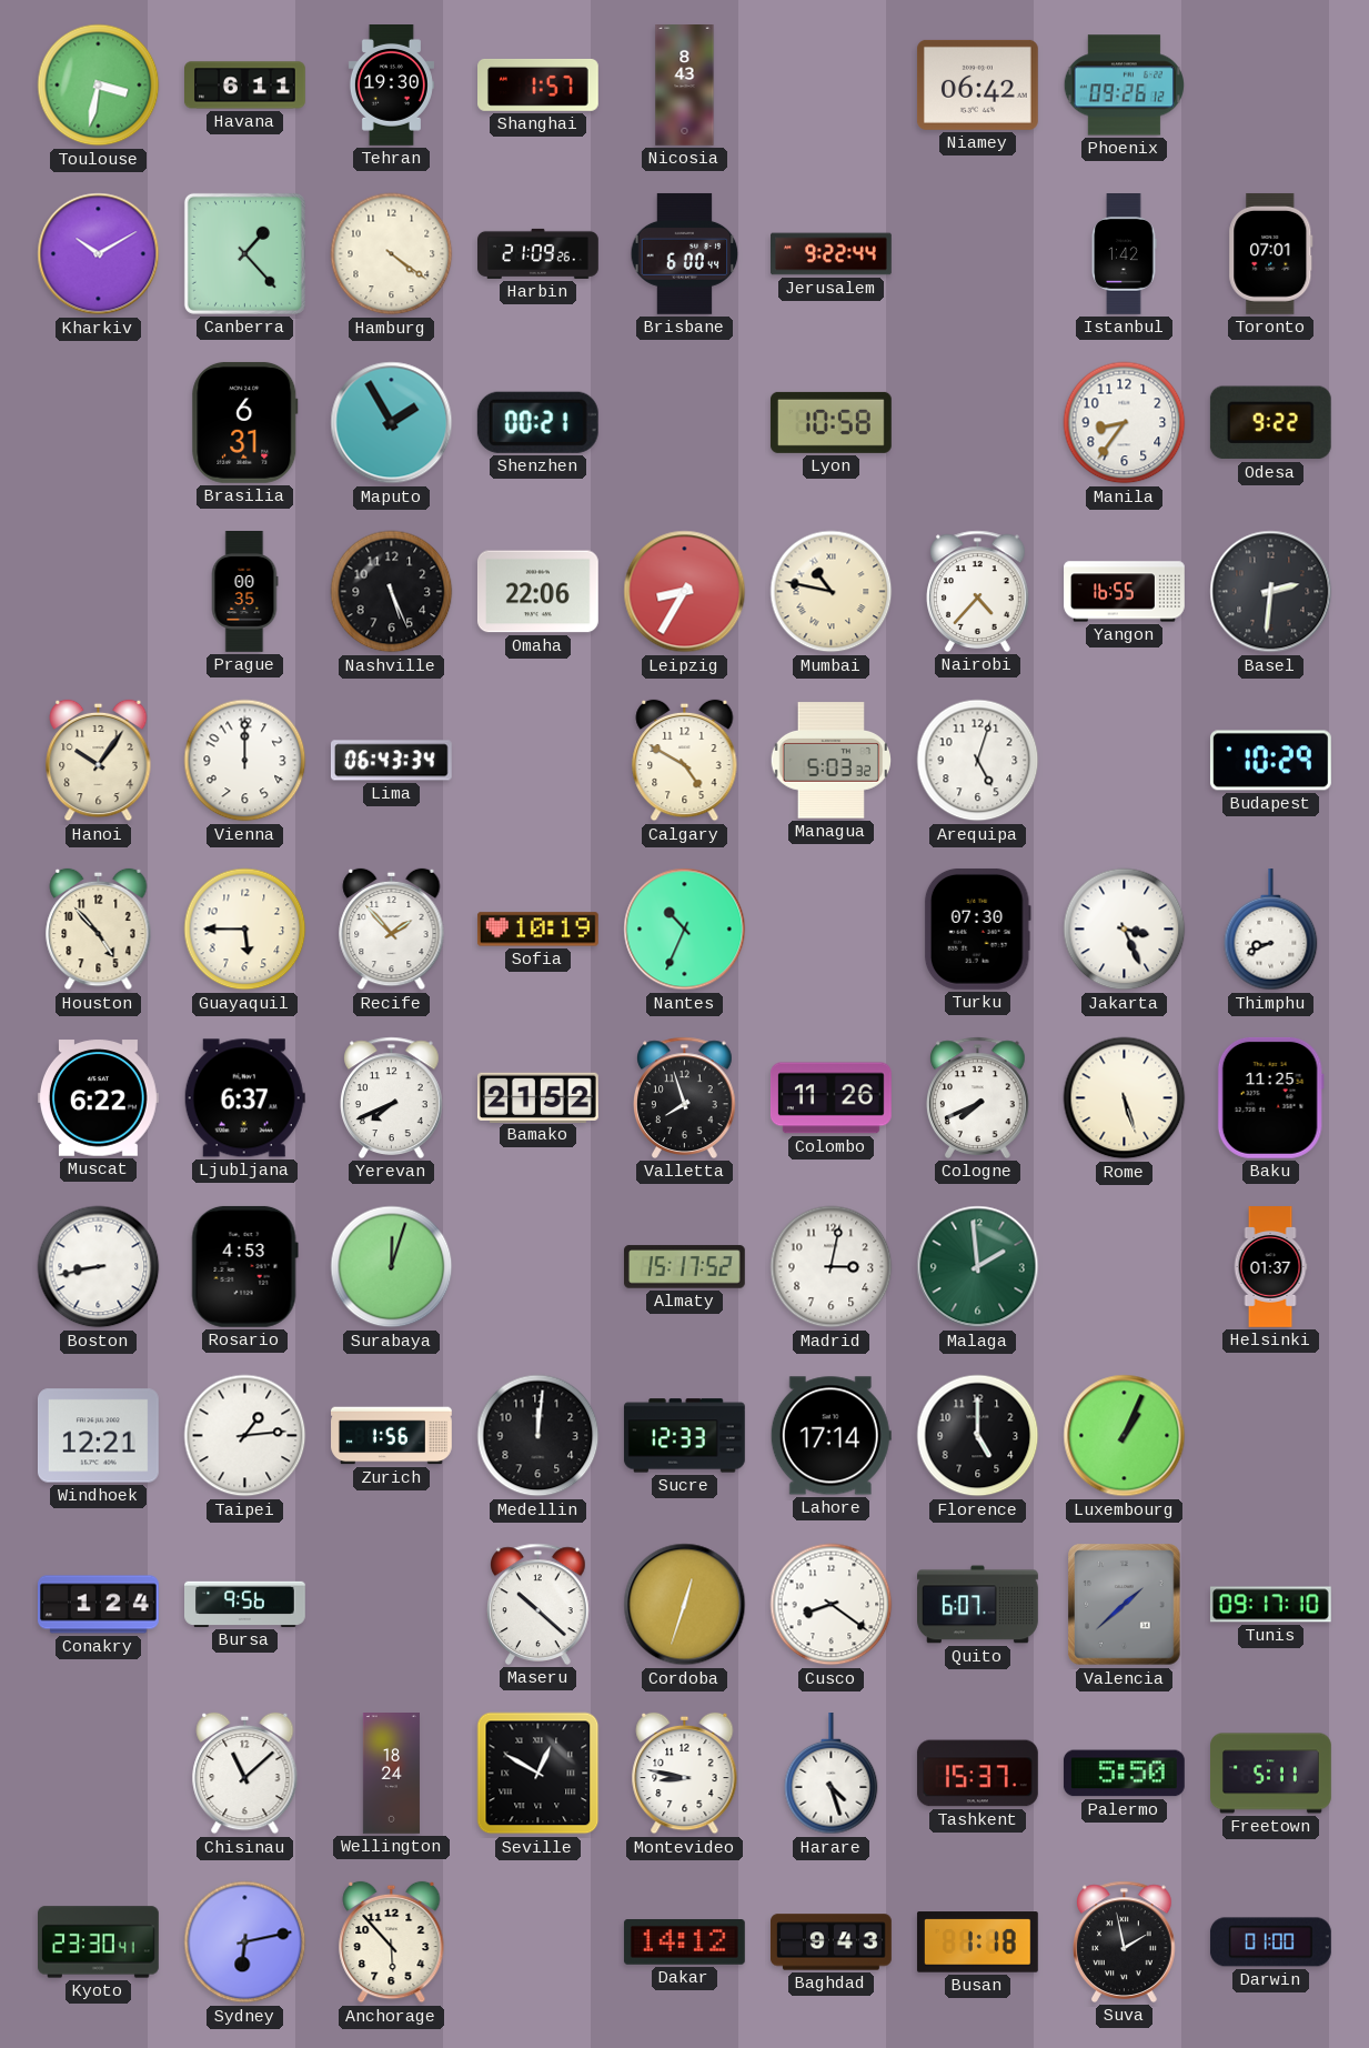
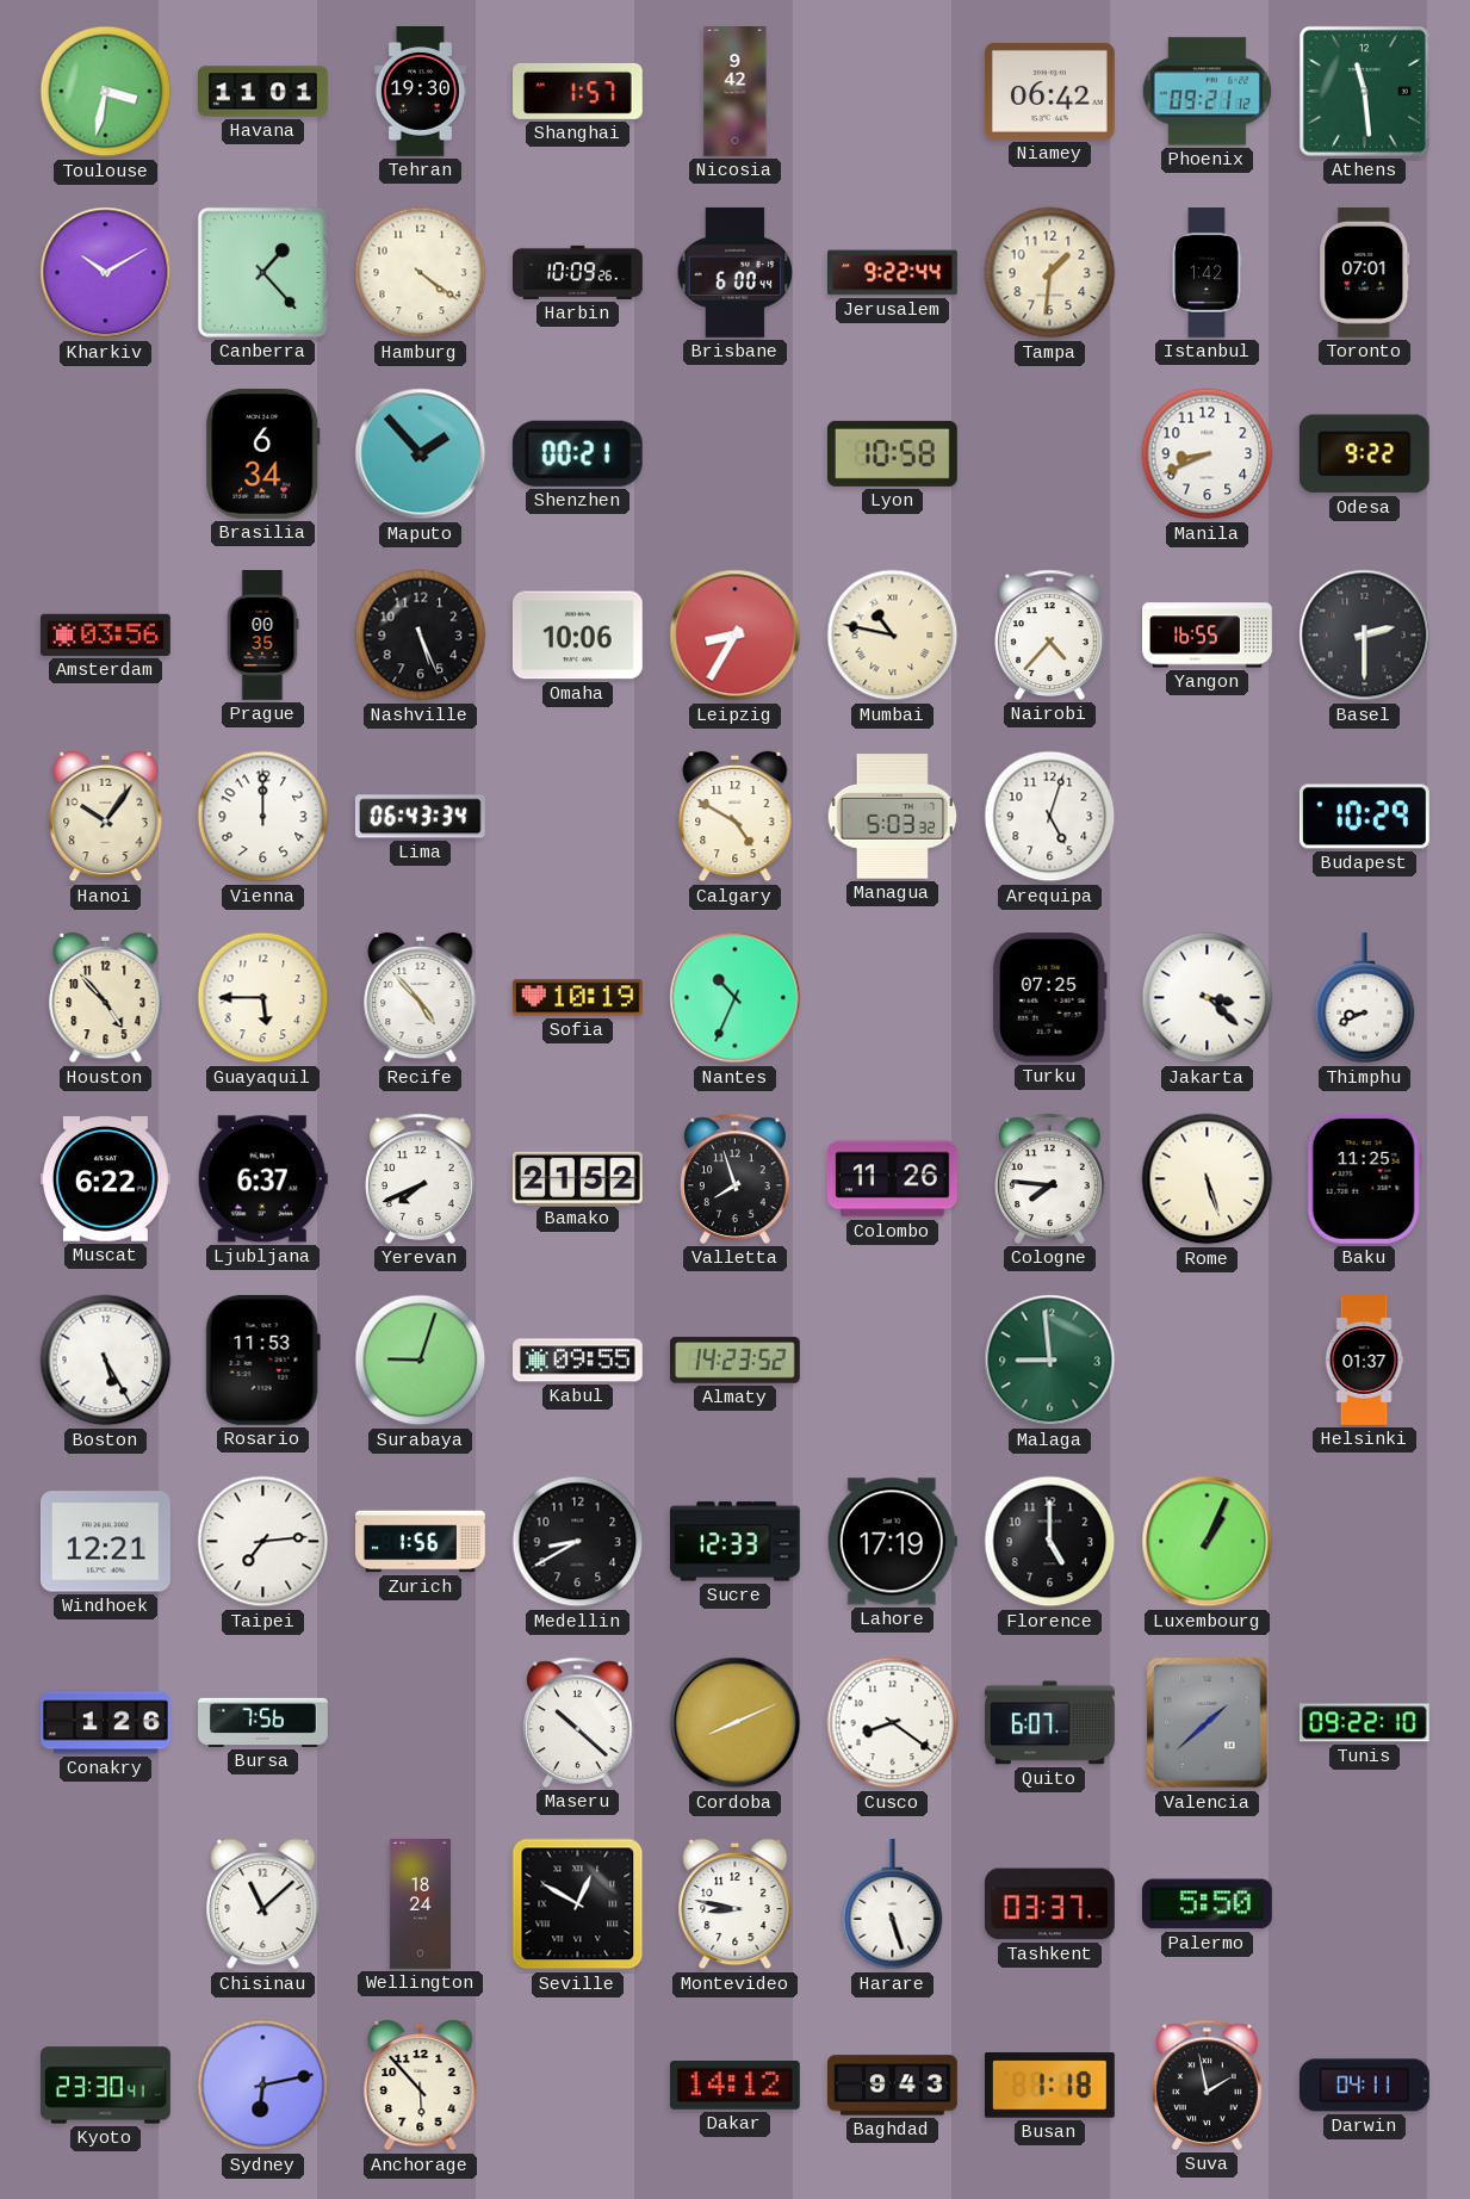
Havana: 6:11 -> 11:01
Nicosia: 8:43 -> 9:42
Phoenix: 09:26 -> 09:21
Athens: none -> 11:29
Harbin: 21:09 -> 10:09
Tampa: none -> 1:31
Brasilia: 6:31 -> 6:34
Maputo: 1:55 -> 1:53
Manila: 8:36 -> 8:41
Amsterdam: none -> 03:56
Omaha: 22:06 -> 10:06
Basel: 2:31 -> 2:30
Recife: 1:53 -> 4:53
Turku: 07:30 -> 07:25
Jakarta: 3:26 -> 3:22
Cologne: 7:41 -> 7:46
Boston: 8:43 -> 5:25
Rosario: 4:53 -> 11:53
Surabaya: 12:03 -> 9:03
Kabul: none -> 09:55
Almaty: 15:17 -> 14:23
Madrid: 3:02 -> none
Malaga: 1:59 -> 8:59
Taipei: 1:14 -> 7:14
Medellin: 12:01 -> 8:40
Lahore: 17:14 -> 17:19
Conakry: 1:24 -> 1:26
Bursa: 9:56 -> 7:56
Cordoba: 12:33 -> 8:11
Tunis: 09:17 -> 09:22
Harare: 4:27 -> 5:27
Tashkent: 15:37 -> 03:37
Freetown: 5:11 -> none
Darwin: 01:00 -> 04:11
